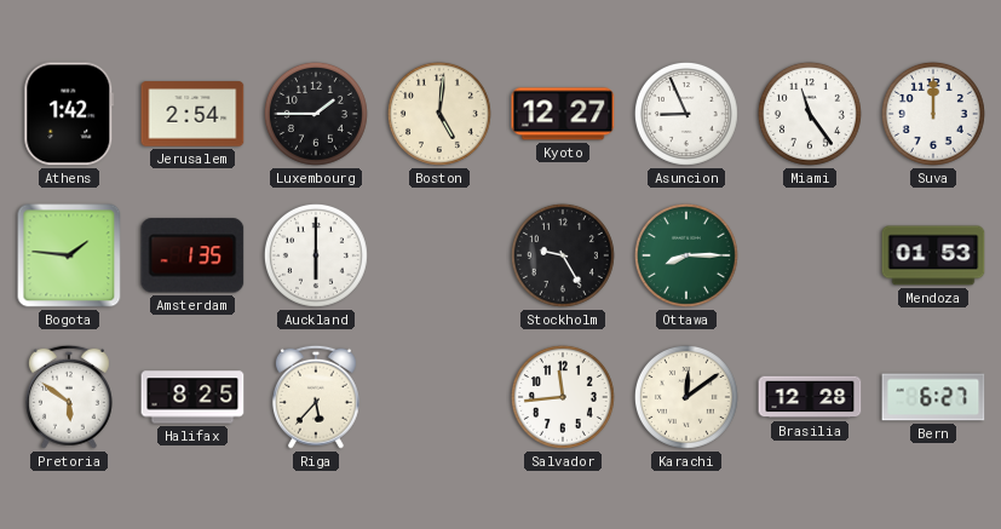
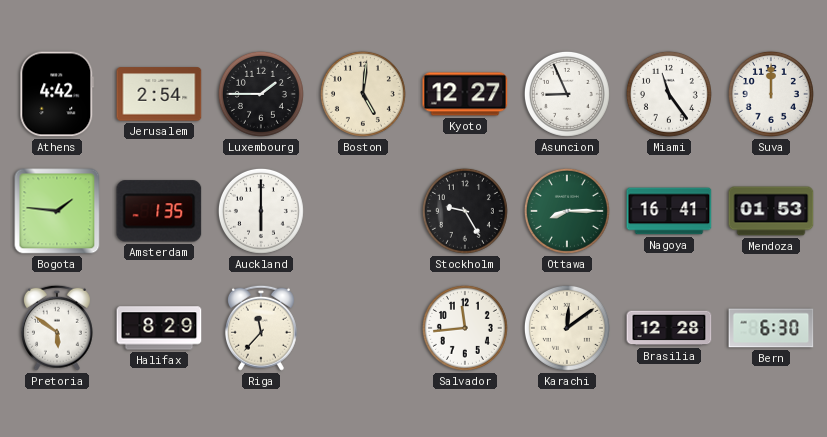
Athens: 1:42 -> 4:42
Nagoya: none -> 16:41
Halifax: 8:25 -> 8:29
Riga: 5:37 -> 11:37
Bern: 6:27 -> 6:30
